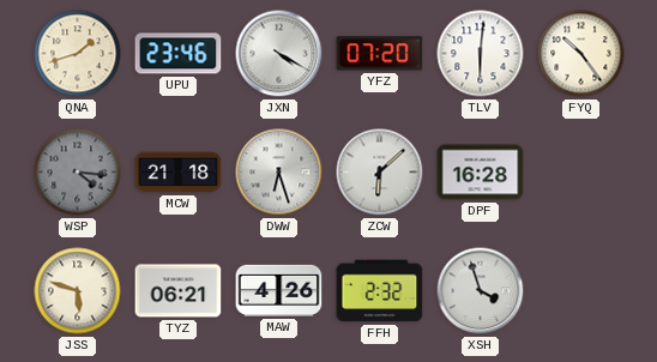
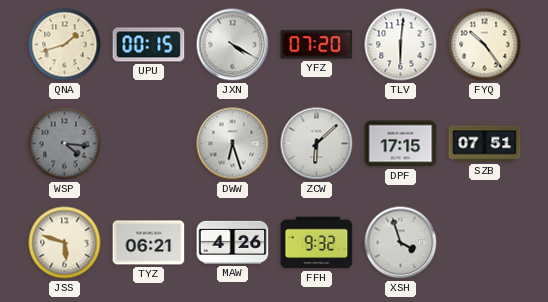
UPU: 23:46 -> 00:15
MCW: 21:18 -> none
DPF: 16:28 -> 17:15
SZB: none -> 07:51
FFH: 2:32 -> 9:32
